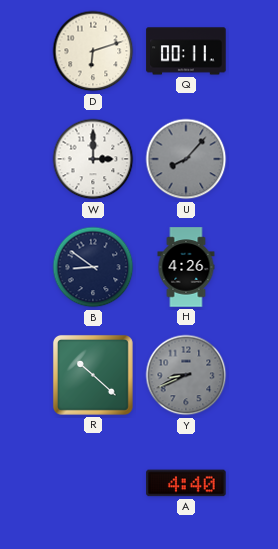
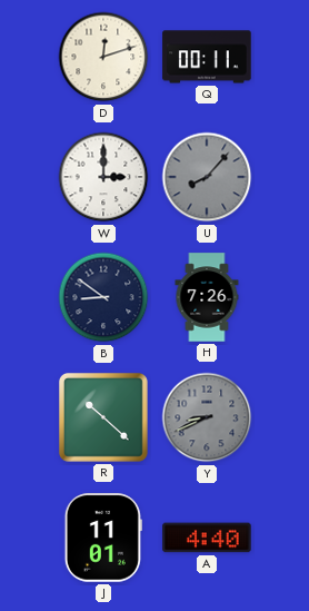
D: 6:12 -> 12:12
H: 4:26 -> 7:26
J: none -> 11:01
